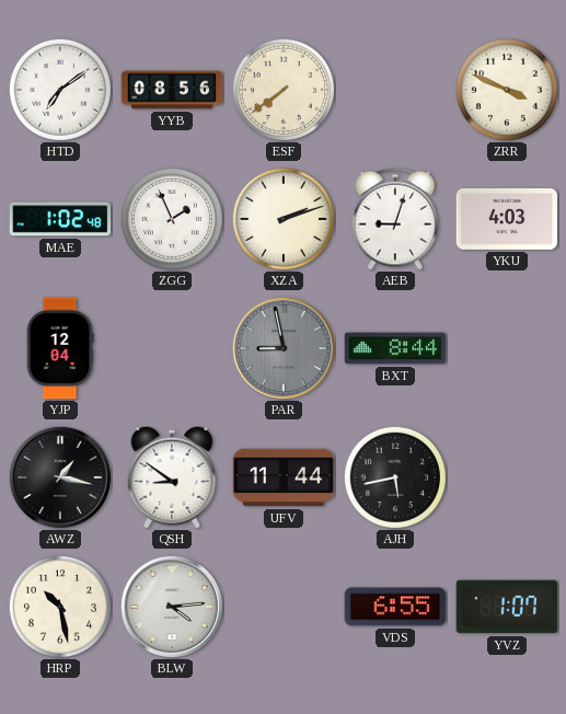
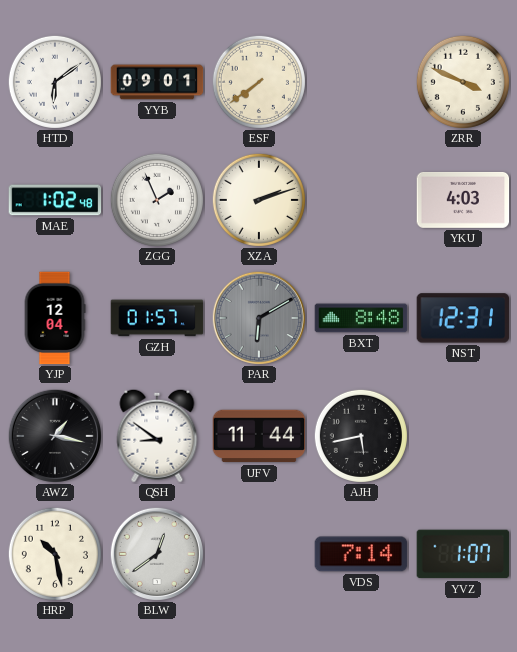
HTD: 7:09 -> 6:09
YYB: 08:56 -> 09:01
AEB: 9:03 -> none
GZH: none -> 01:57
PAR: 8:58 -> 6:10
BXT: 8:44 -> 8:48
NST: none -> 12:31
BLW: 4:14 -> 12:39
VDS: 6:55 -> 7:14
